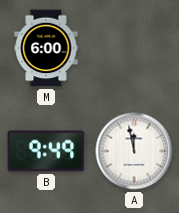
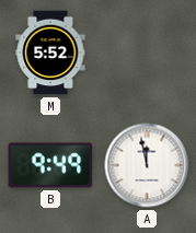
M: 6:00 -> 5:52
